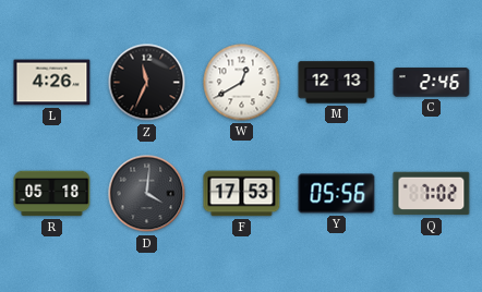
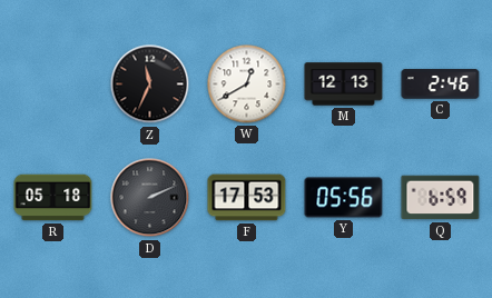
L: 4:26 -> none
D: 4:01 -> 2:11
Q: 7:02 -> 6:59
